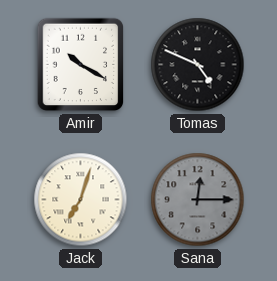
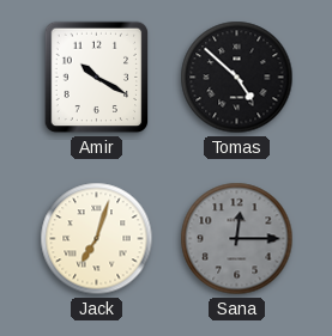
Tomas: 4:49 -> 4:52
